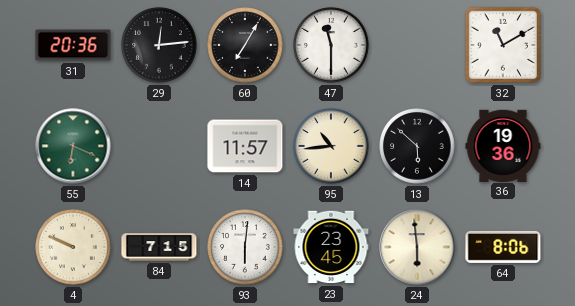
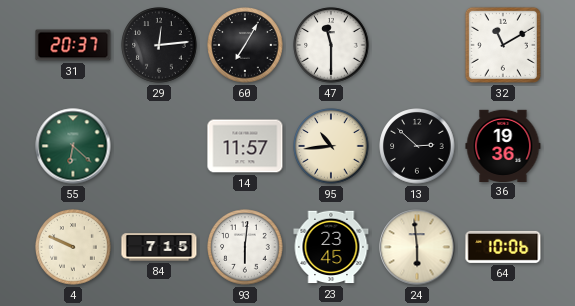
31: 20:36 -> 20:37
55: 6:19 -> 6:22
13: 5:52 -> 2:52
64: 8:06 -> 10:06
